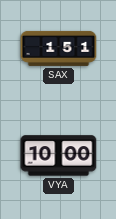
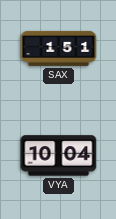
VYA: 10:00 -> 10:04
